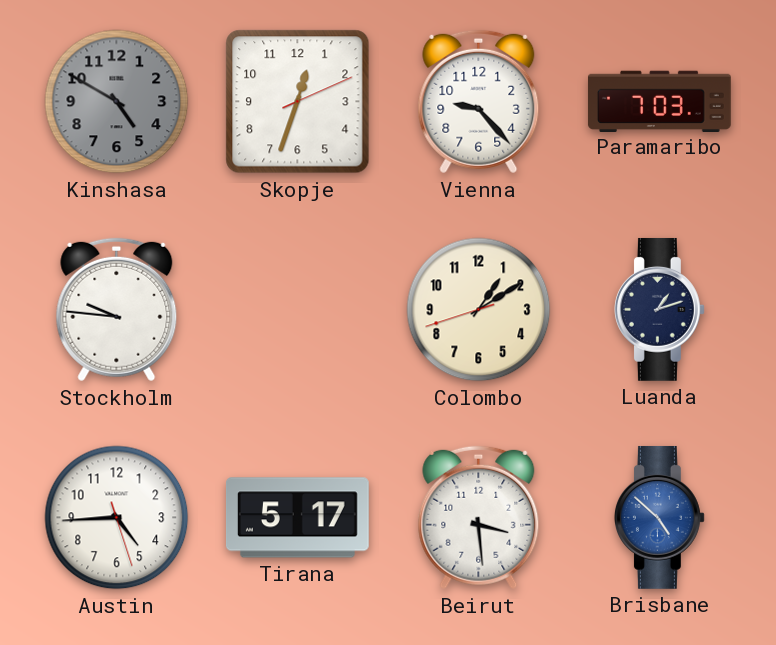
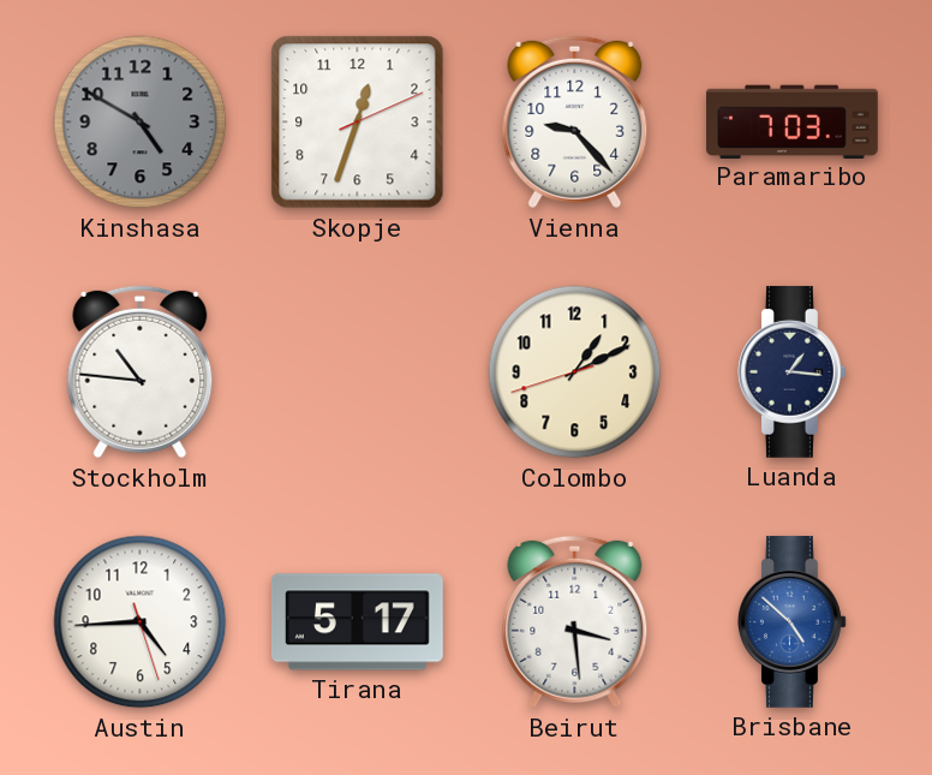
Stockholm: 9:46 -> 10:46
Colombo: 1:09 -> 1:10
Luanda: 1:12 -> 1:16
